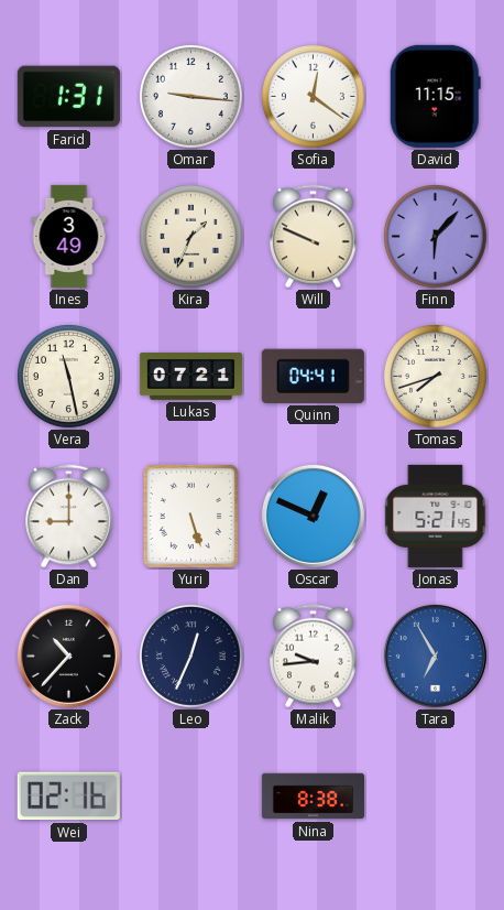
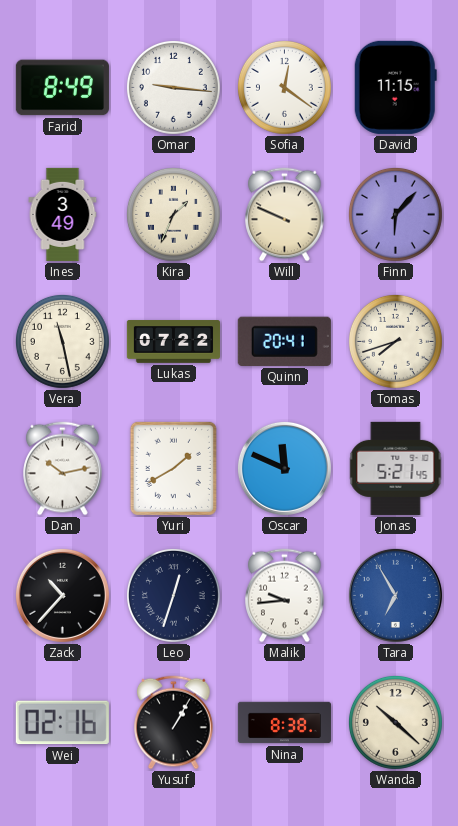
Farid: 1:31 -> 8:49
Lukas: 07:21 -> 07:22
Quinn: 04:41 -> 20:41
Dan: 9:00 -> 10:13
Yuri: 5:27 -> 1:40
Oscar: 12:49 -> 11:49
Leo: 12:34 -> 12:33
Yusuf: none -> 1:05
Wanda: none -> 10:22
